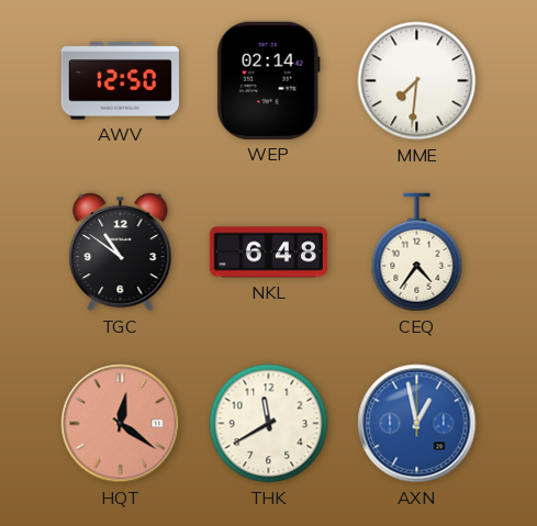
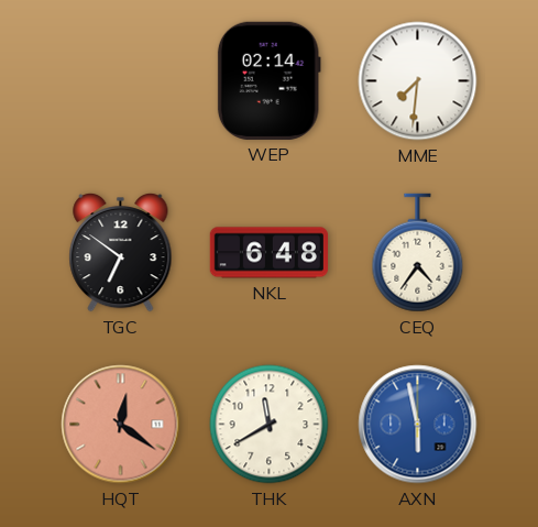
AWV: 12:50 -> none
TGC: 10:51 -> 6:51
AXN: 12:58 -> 5:58
